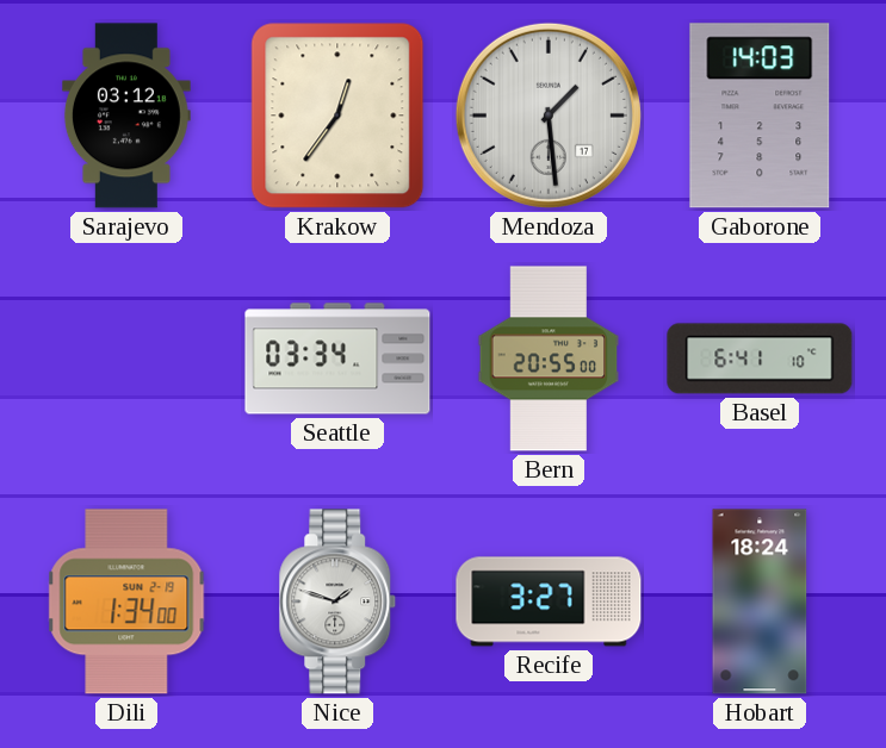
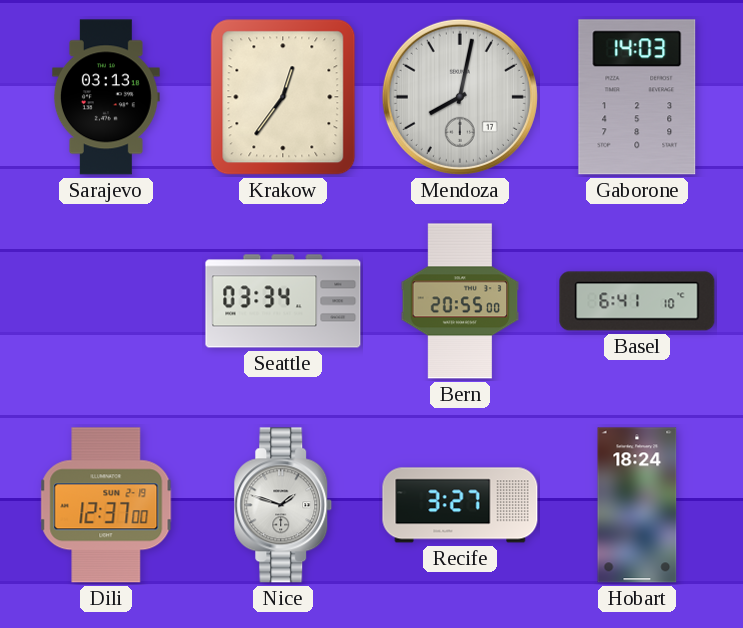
Sarajevo: 03:12 -> 03:13
Mendoza: 1:29 -> 8:02
Dili: 1:34 -> 12:37
